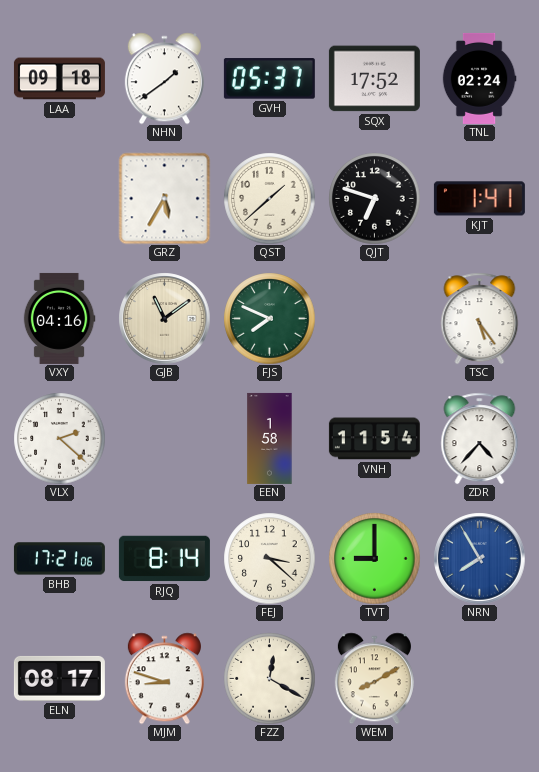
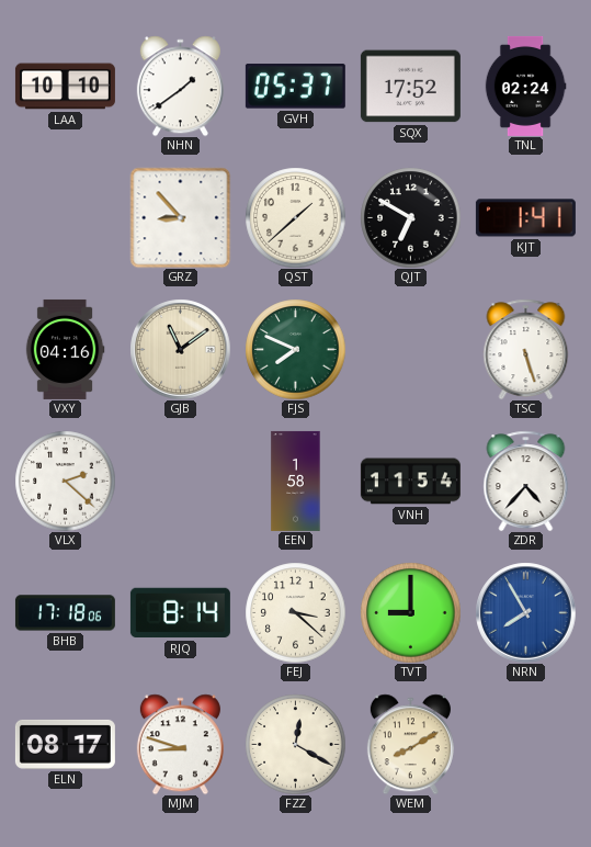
LAA: 09:18 -> 10:10
GRZ: 5:35 -> 8:53
QJT: 6:48 -> 6:50
TSC: 5:24 -> 5:27
BHB: 17:21 -> 17:18
